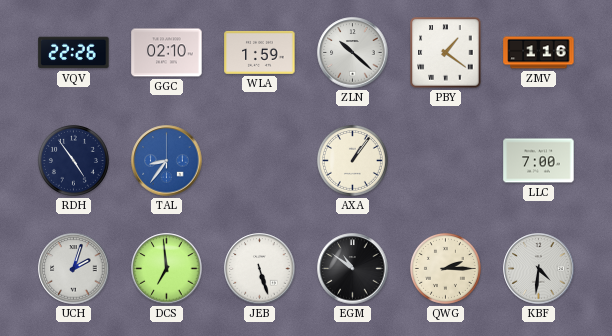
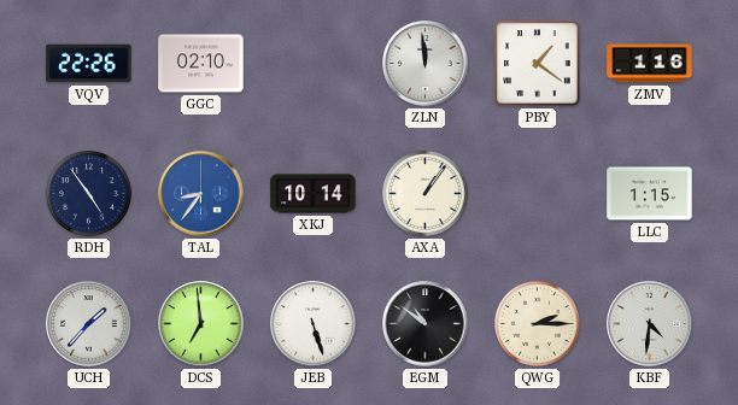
WLA: 1:59 -> none
ZLN: 10:22 -> 11:59
XKJ: none -> 10:14
LLC: 7:00 -> 1:15
UCH: 2:03 -> 1:37
